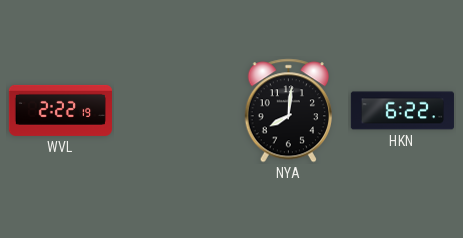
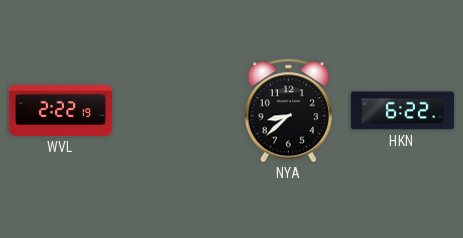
NYA: 8:01 -> 8:38
